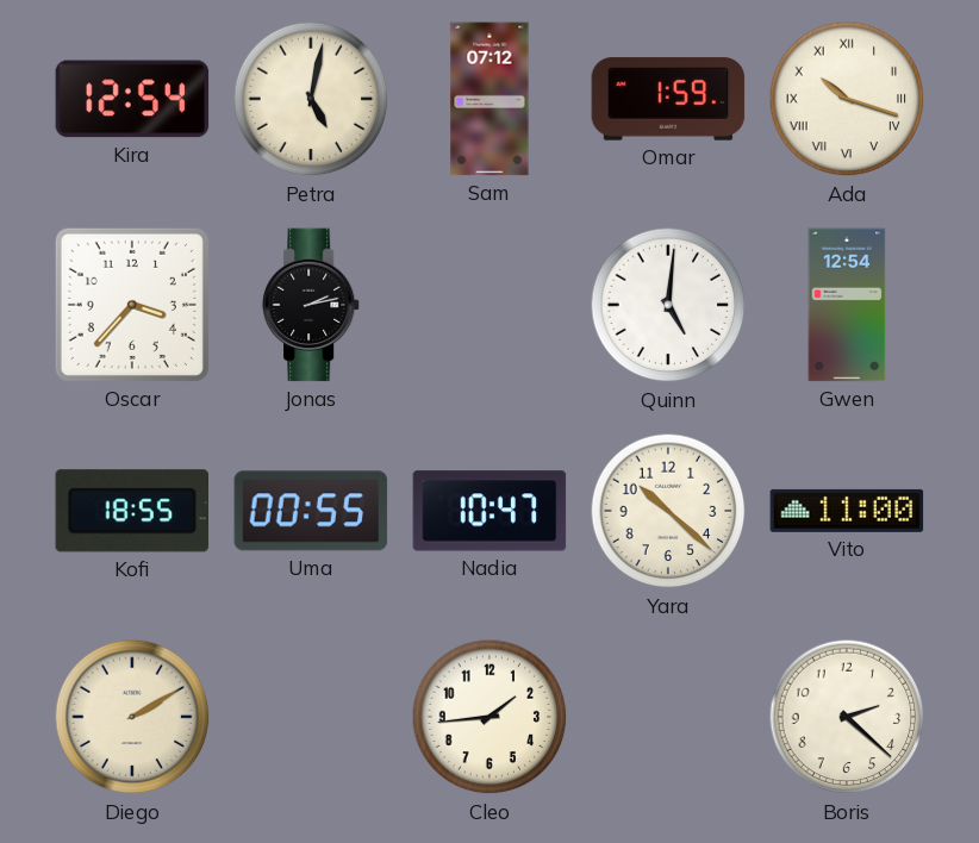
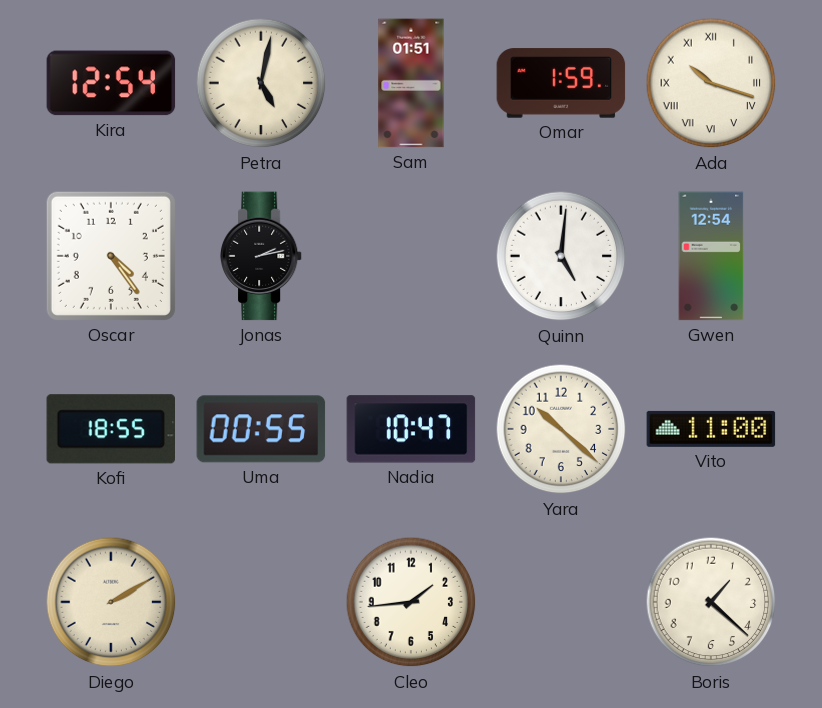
Sam: 07:12 -> 01:51
Oscar: 3:37 -> 4:24
Boris: 2:22 -> 1:22
